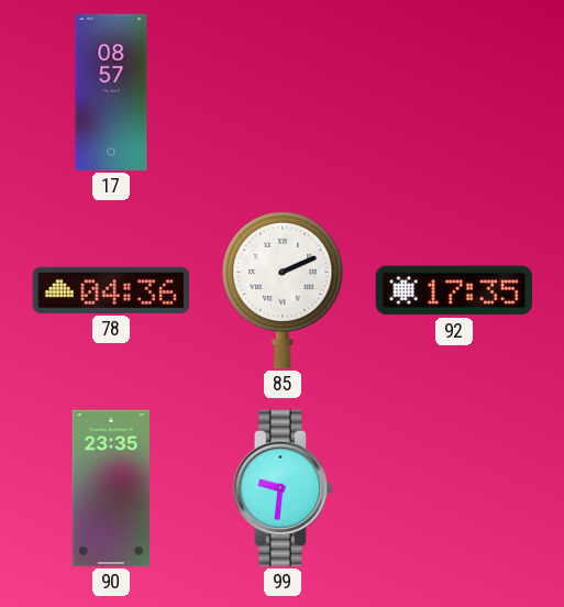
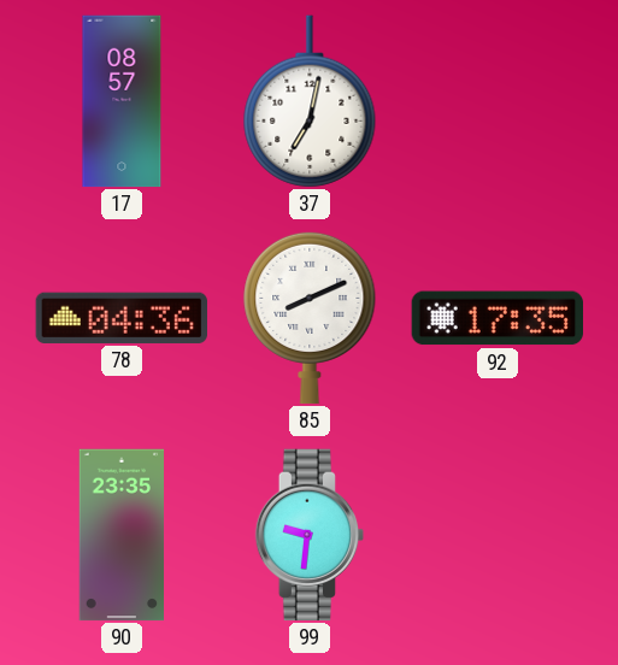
37: none -> 7:02
85: 2:11 -> 8:11
